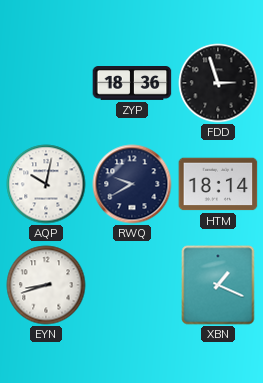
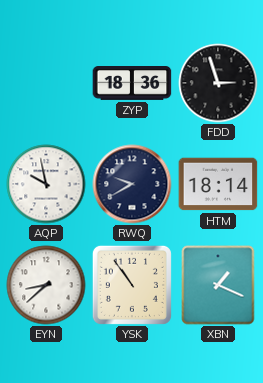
AQP: 10:02 -> 9:58
EYN: 8:42 -> 8:38
YSK: none -> 10:54
